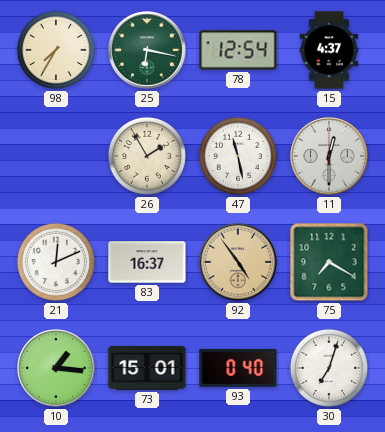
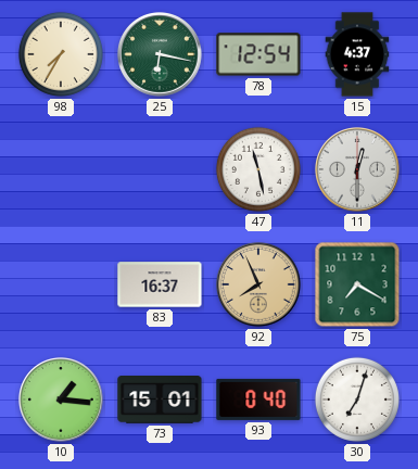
26: 1:55 -> none
21: 12:11 -> none
92: 4:54 -> 7:56
